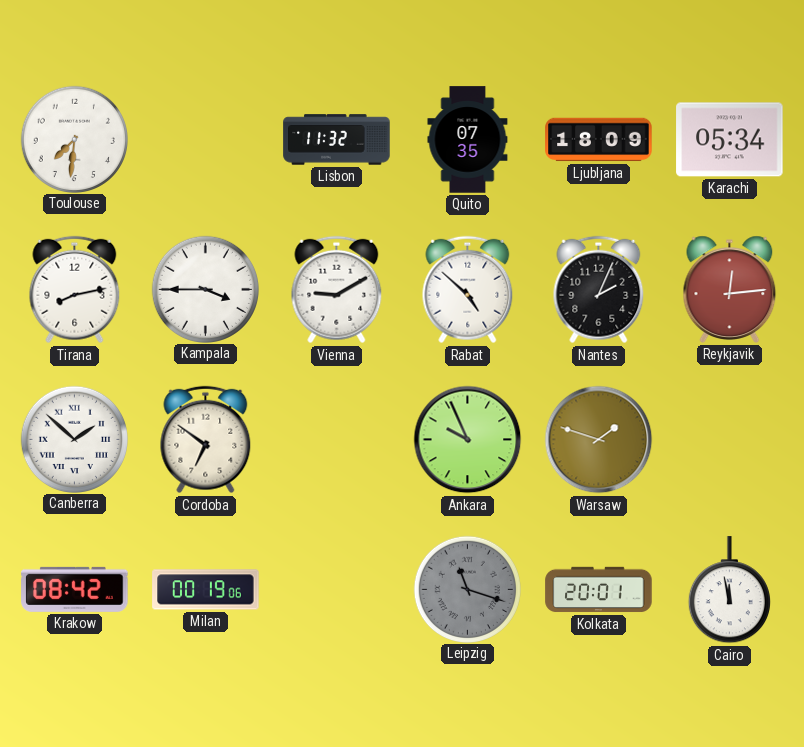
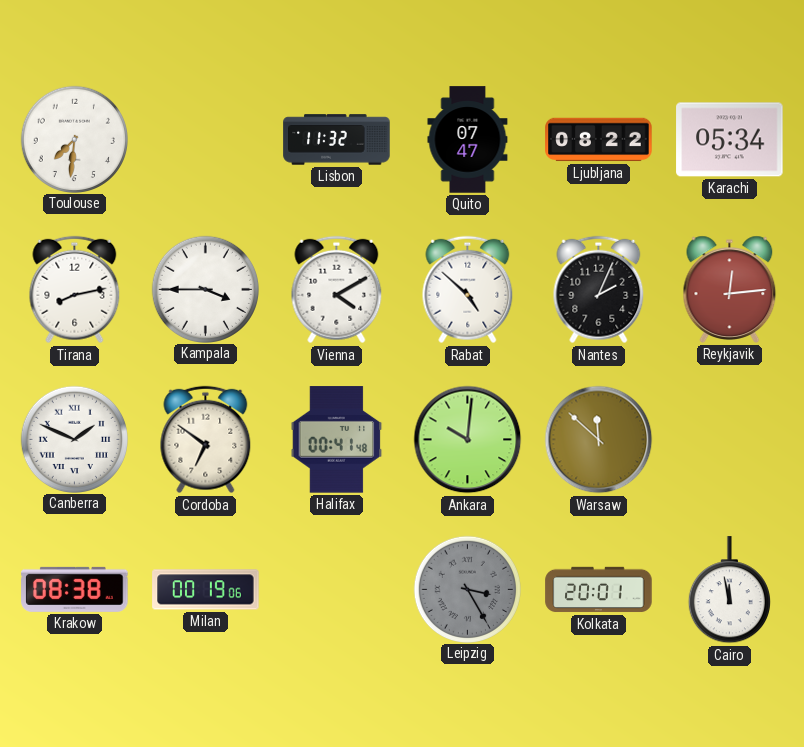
Quito: 07:35 -> 07:47
Ljubljana: 18:09 -> 08:22
Vienna: 9:10 -> 4:10
Canberra: 1:52 -> 1:49
Halifax: none -> 00:41
Ankara: 9:56 -> 10:01
Warsaw: 1:48 -> 11:52
Krakow: 08:42 -> 08:38
Leipzig: 11:18 -> 3:25
